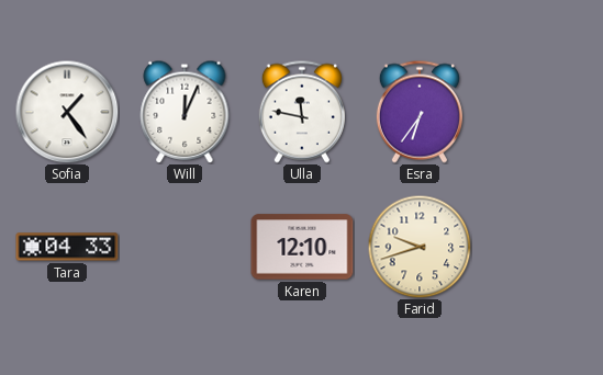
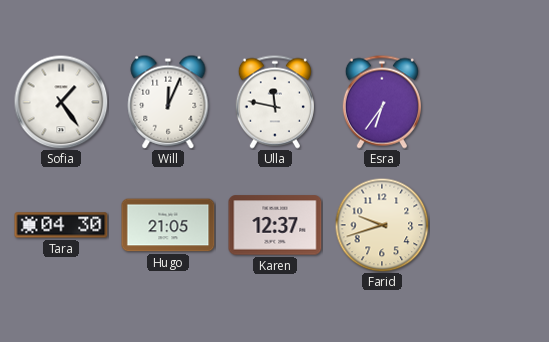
Tara: 04:33 -> 04:30
Hugo: none -> 21:05
Karen: 12:10 -> 12:37
